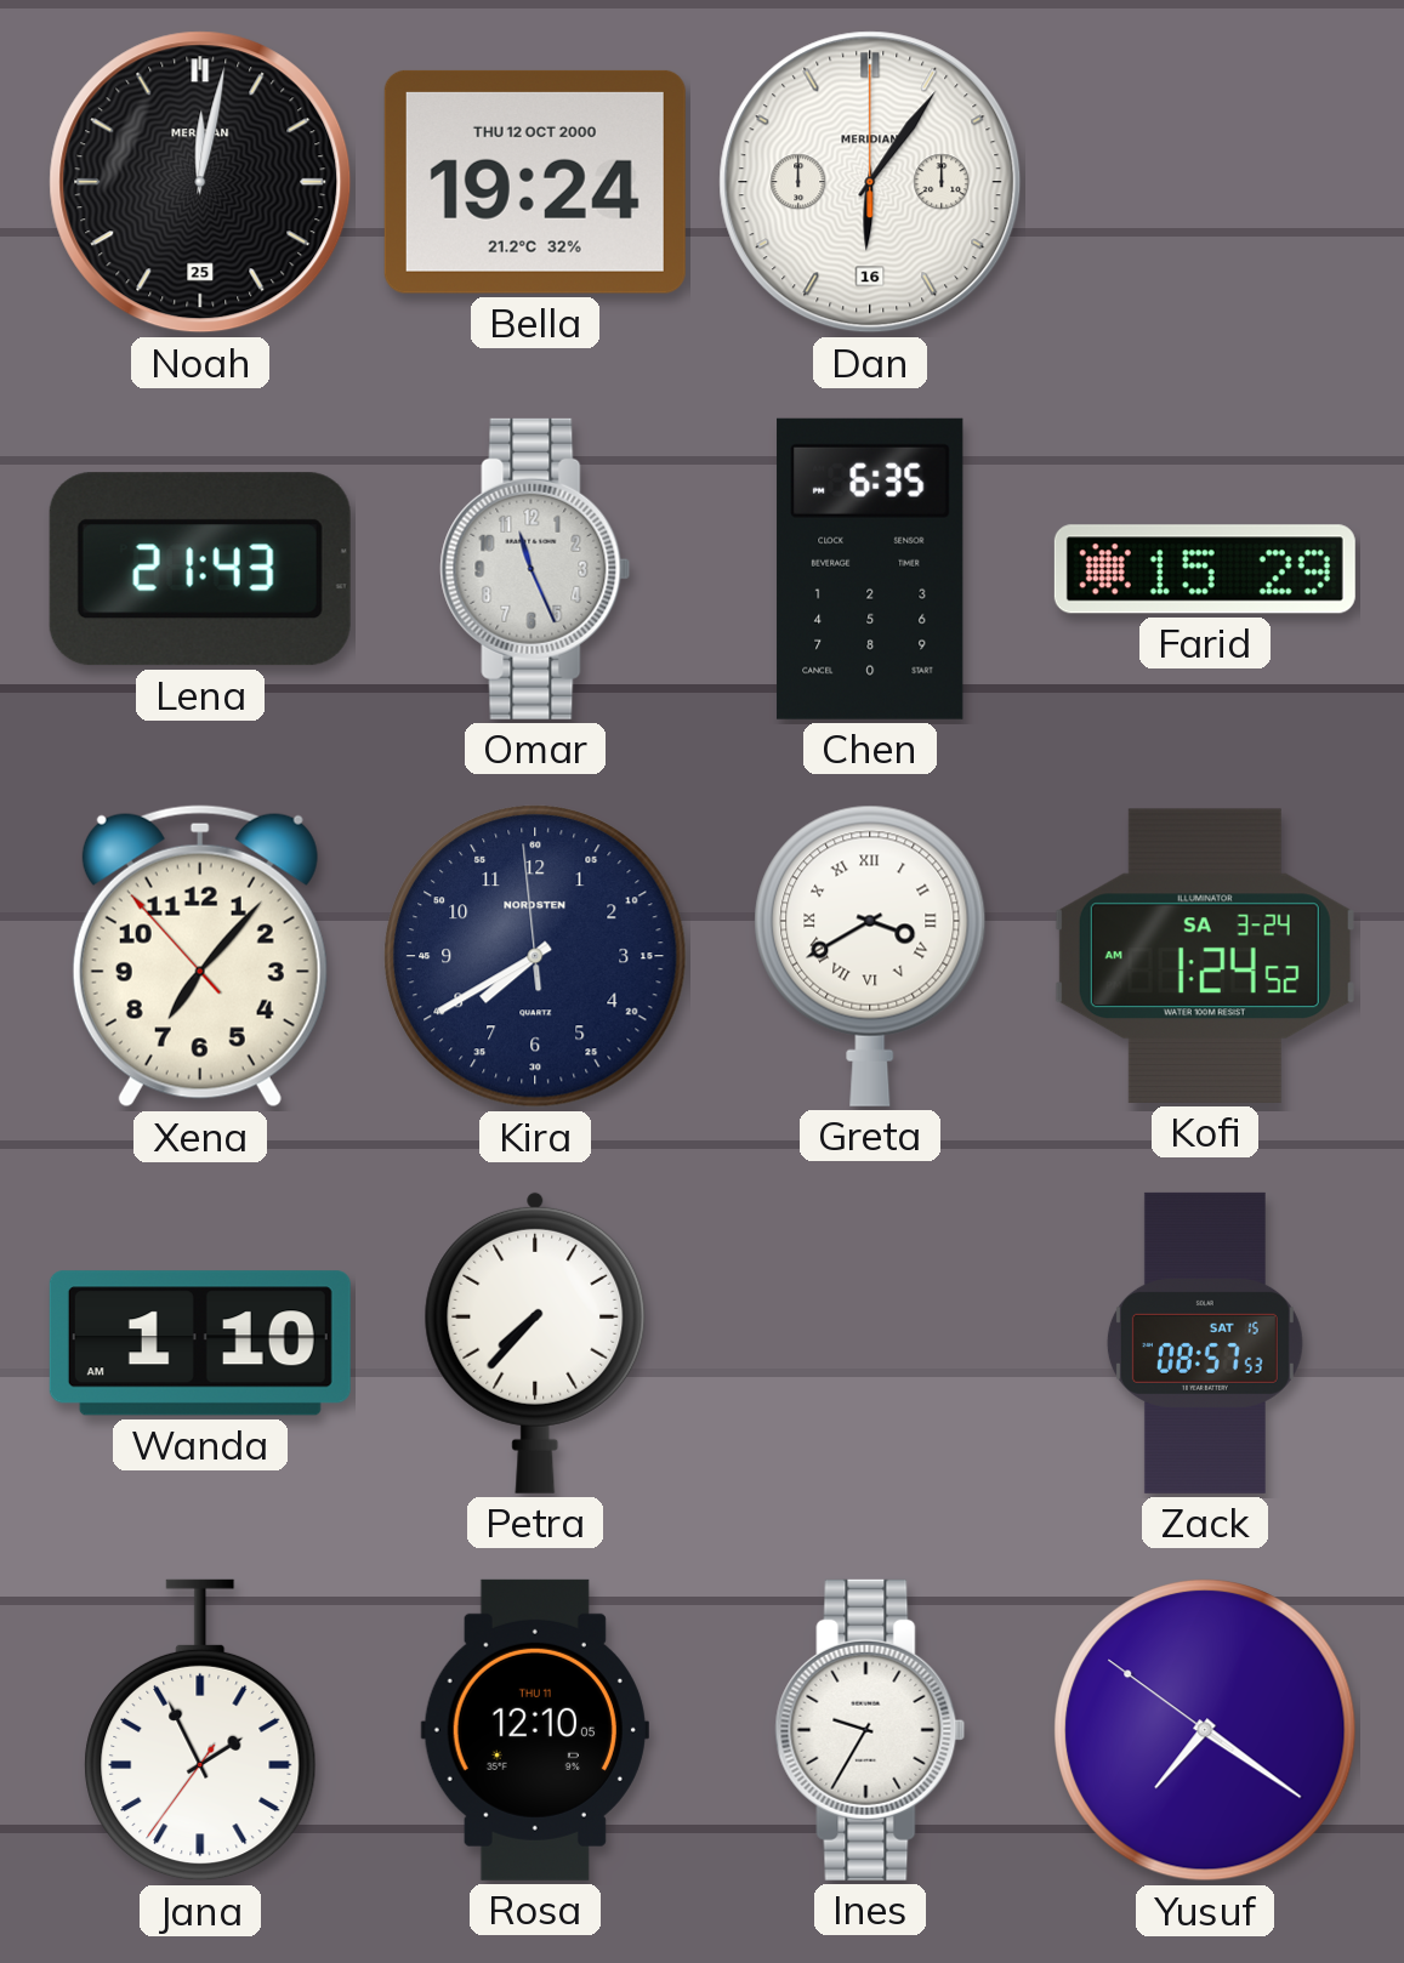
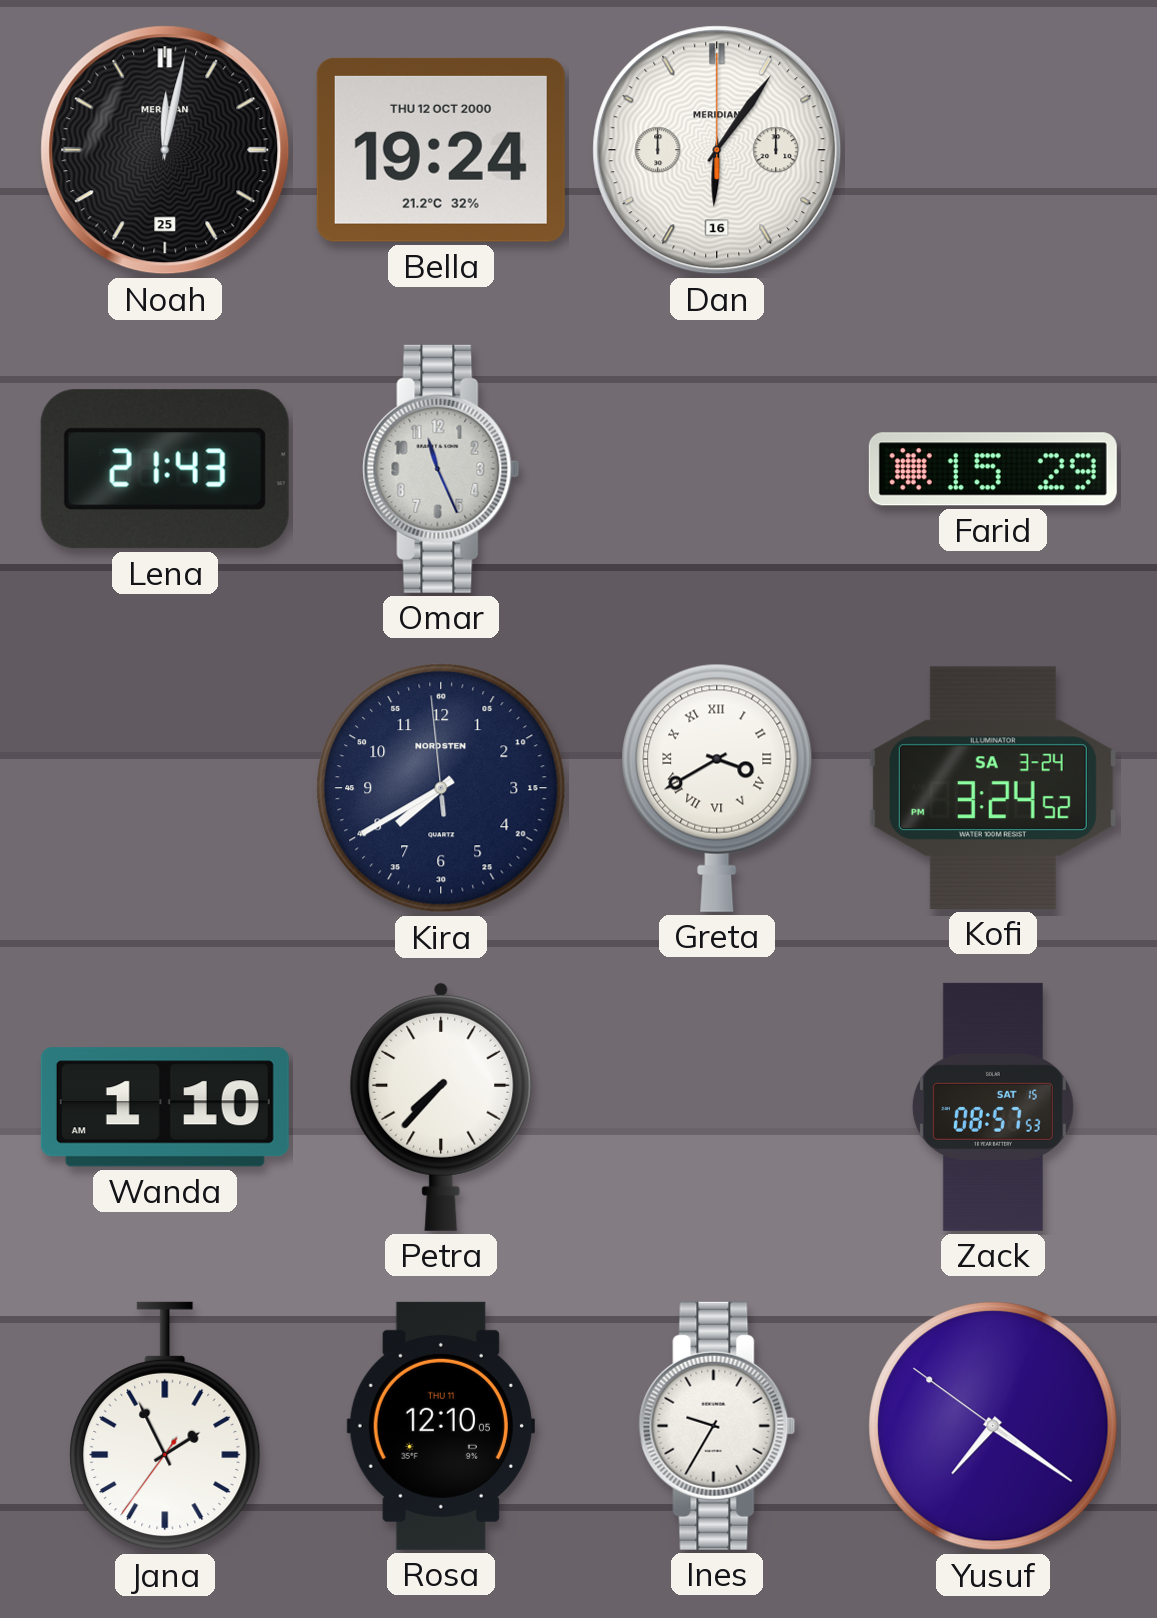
Chen: 6:35 -> none
Xena: 7:06 -> none
Kofi: 1:24 -> 3:24
